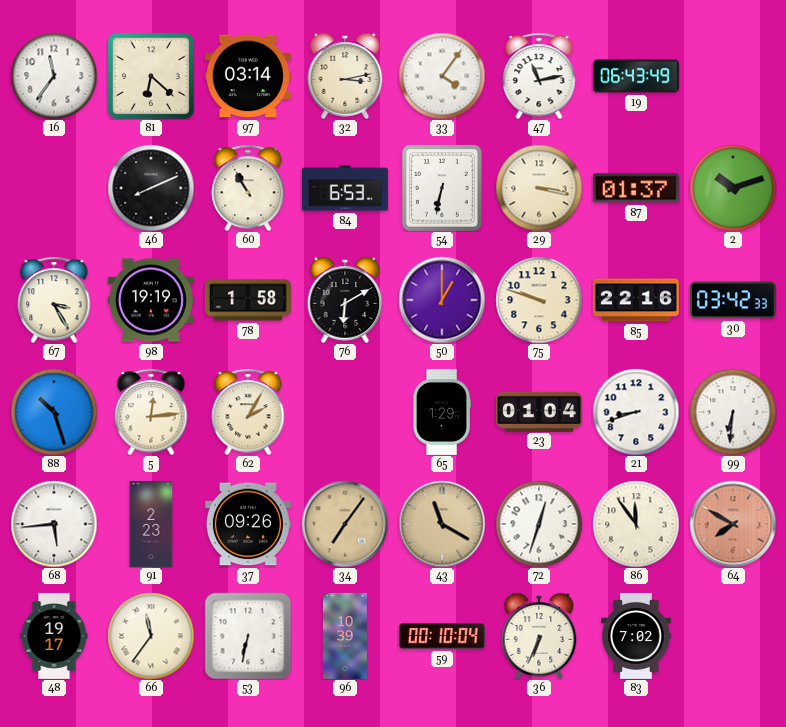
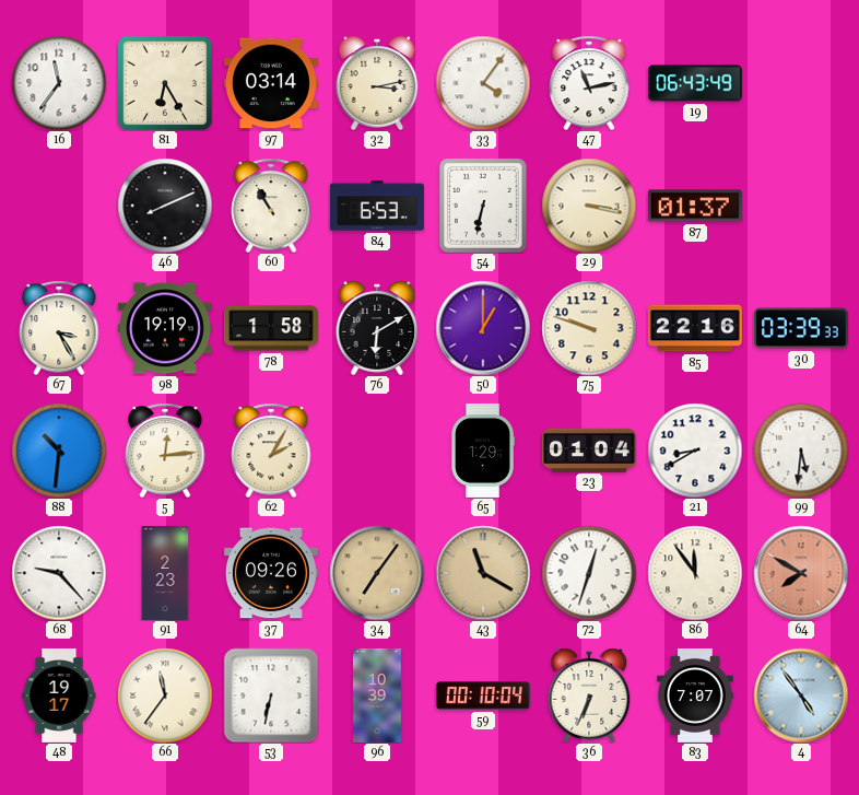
81: 6:22 -> 6:25
2: 10:12 -> none
30: 03:42 -> 03:39
88: 10:27 -> 10:31
21: 8:42 -> 8:40
99: 6:31 -> 5:31
68: 5:44 -> 9:23
83: 7:02 -> 7:07
4: none -> 4:54
